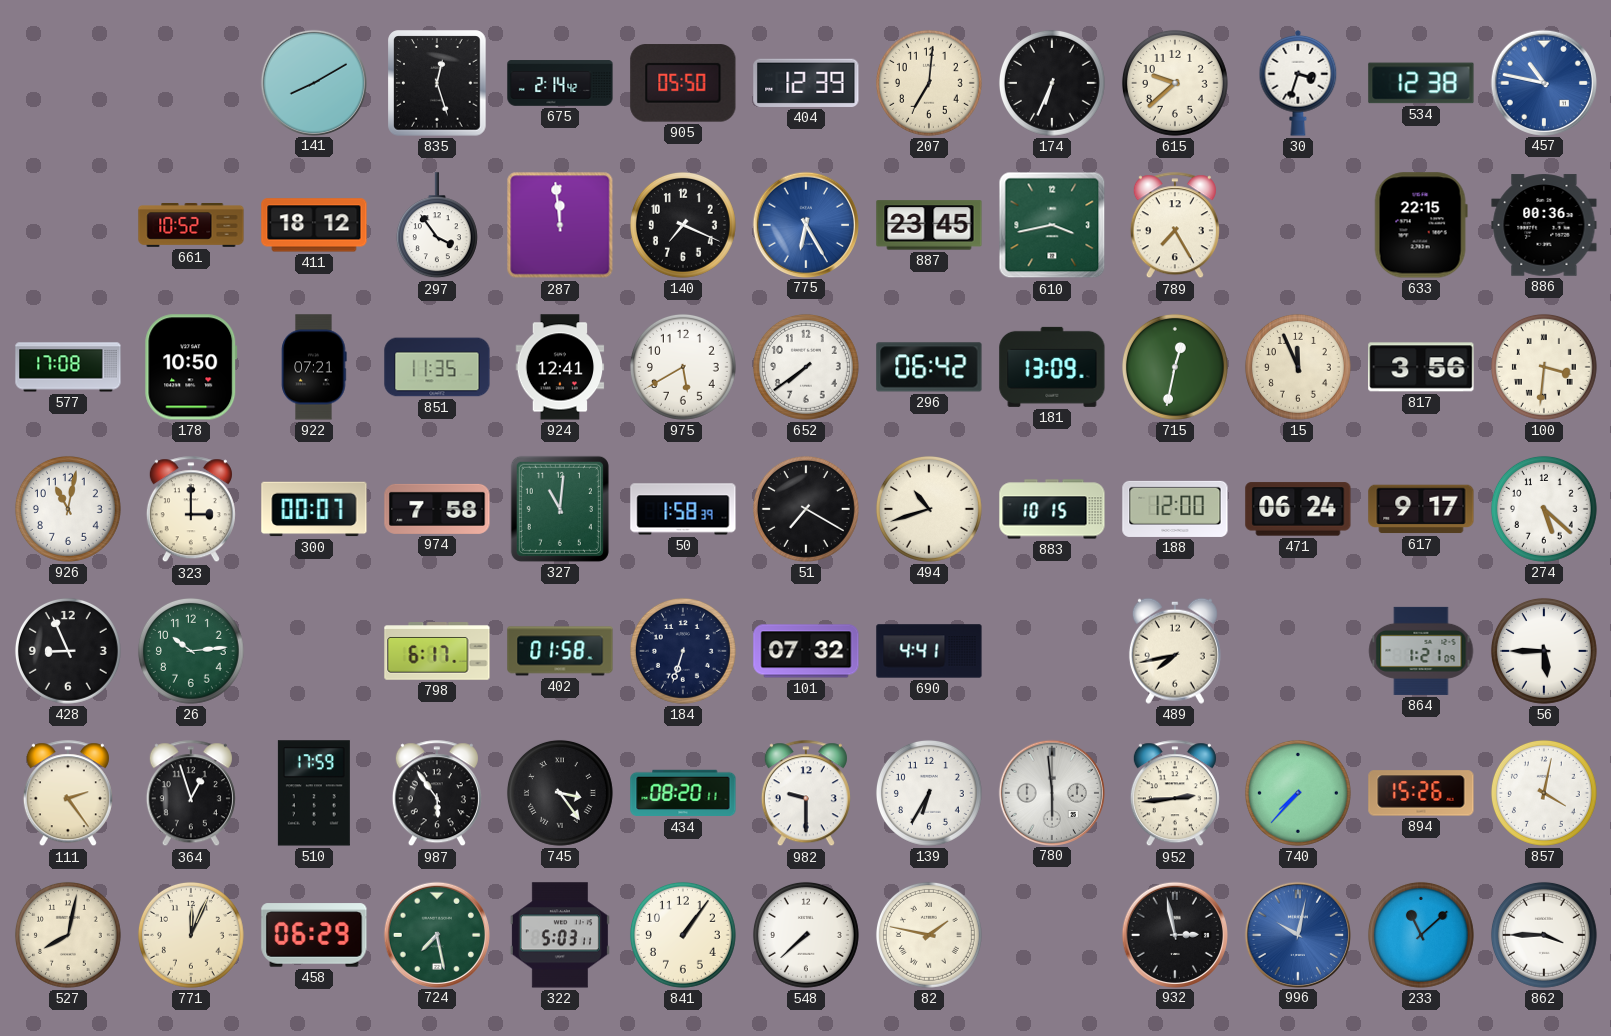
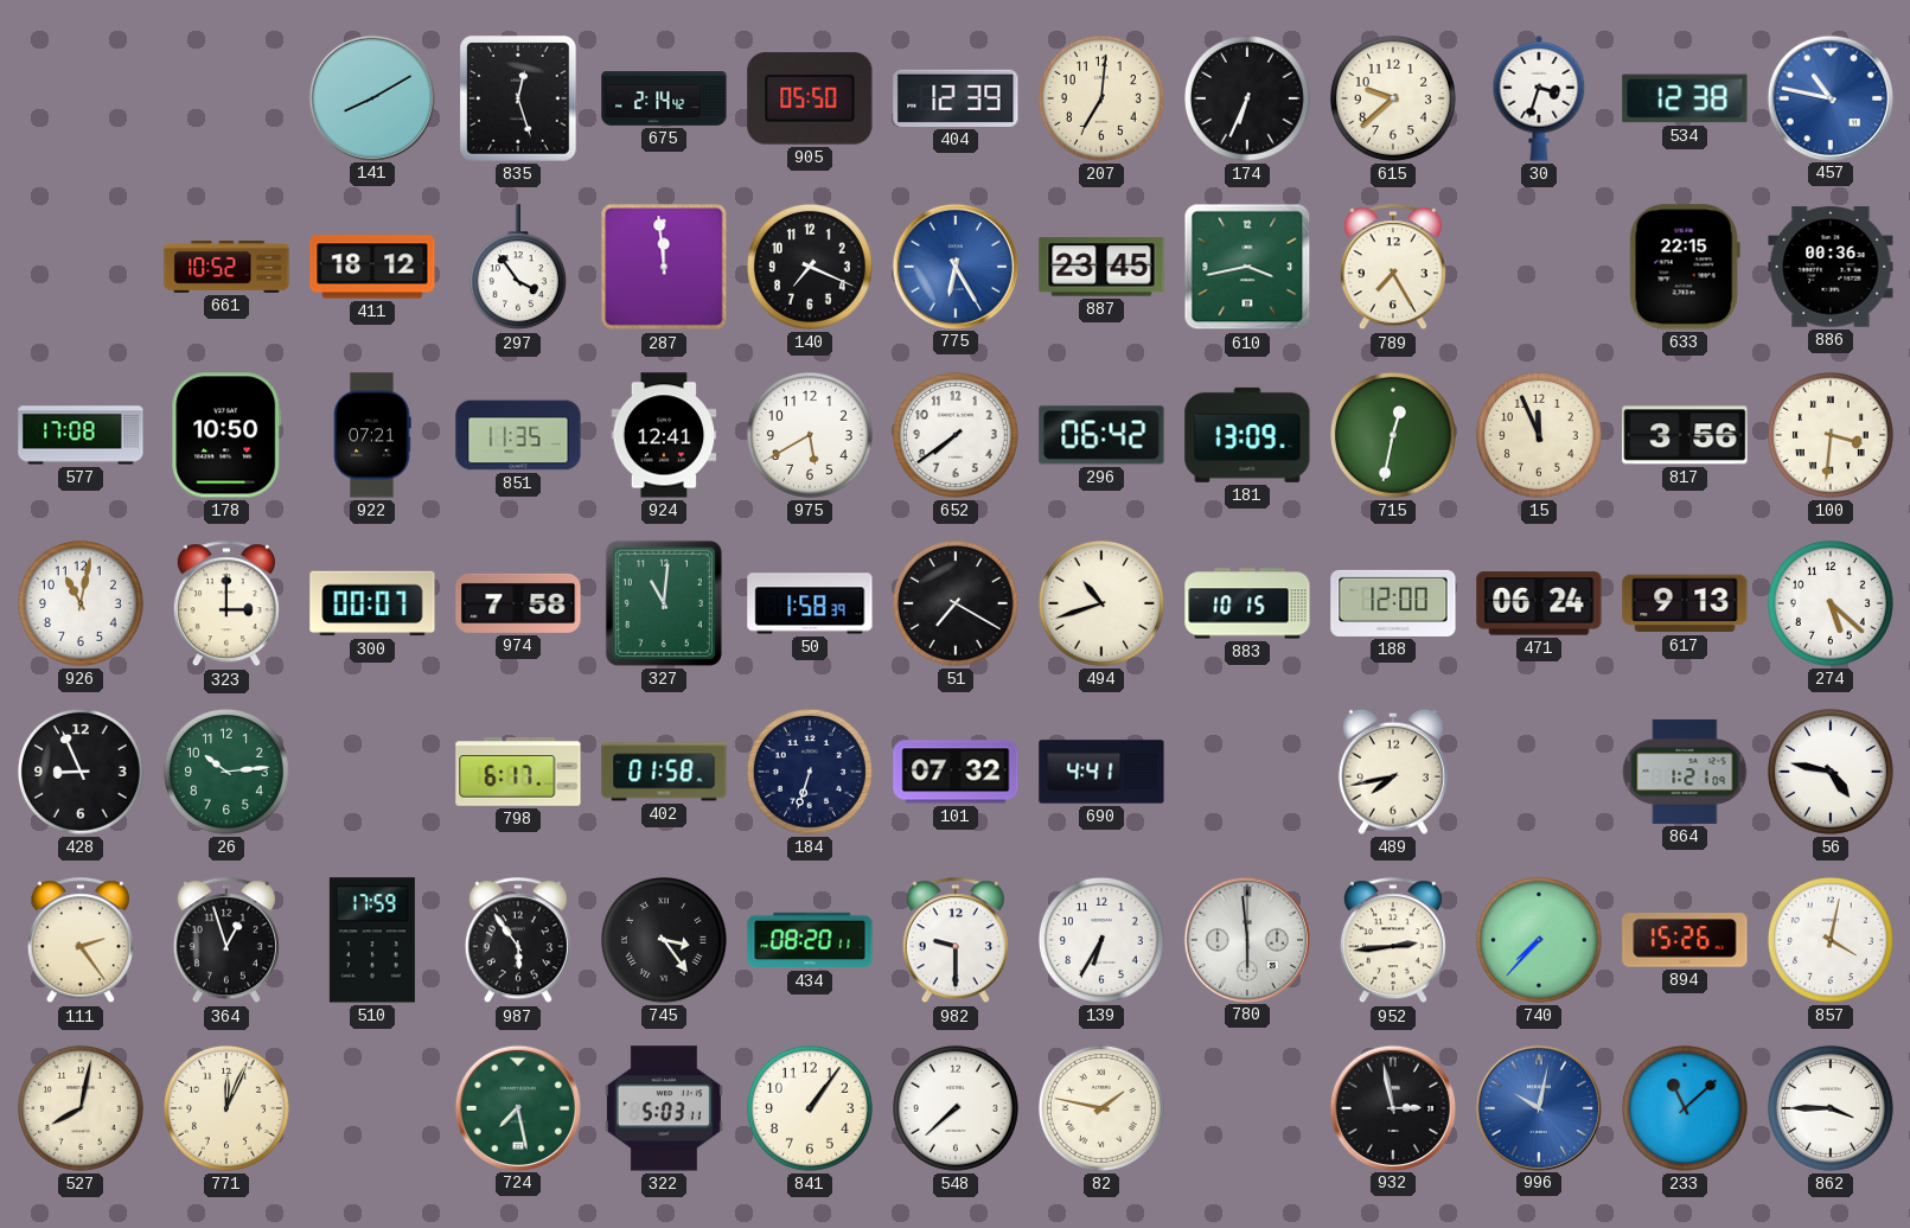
617: 9:17 -> 9:13
56: 5:45 -> 4:47
458: 06:29 -> none
